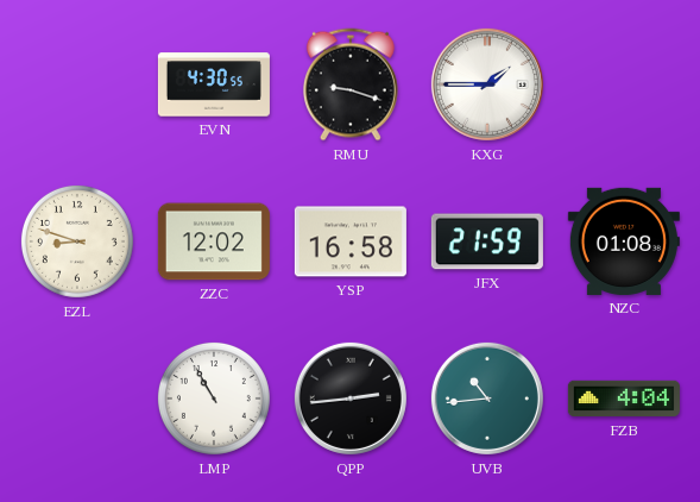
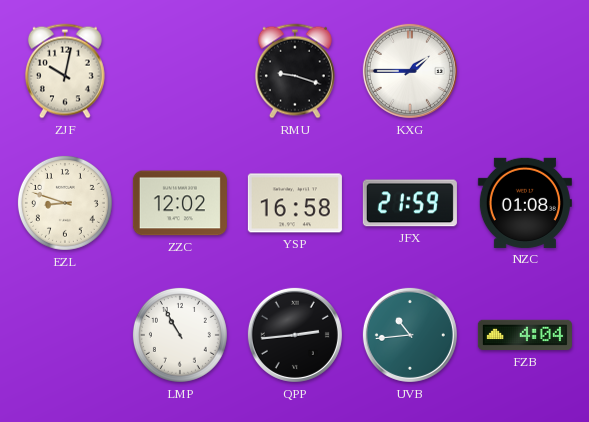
ZJF: none -> 10:02
EVN: 4:30 -> none
